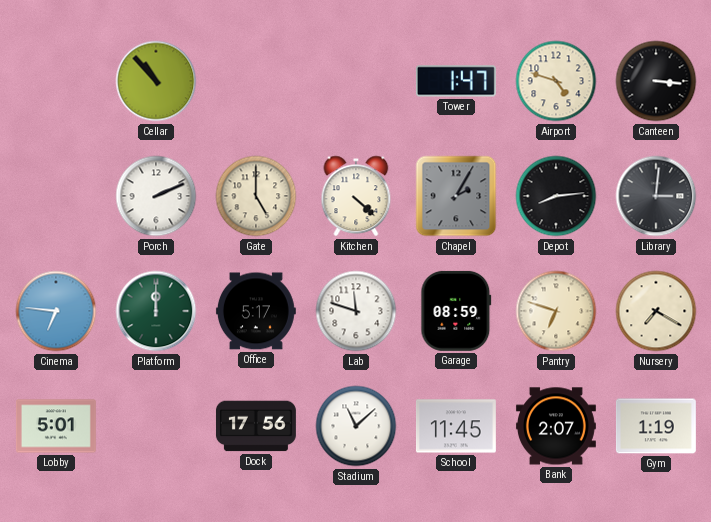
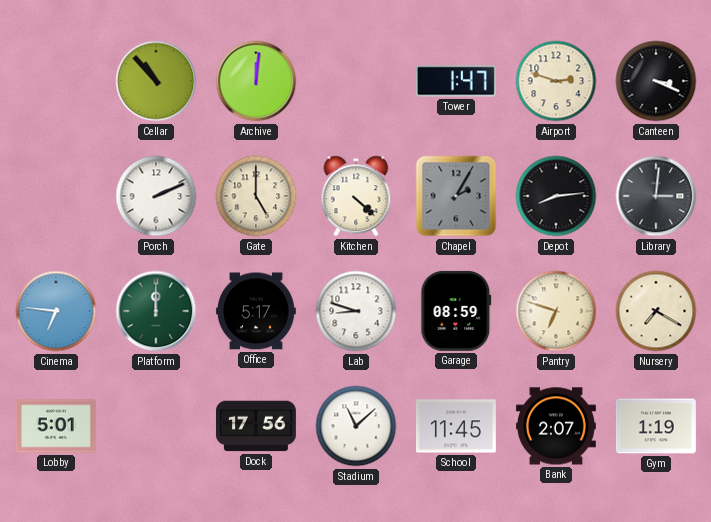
Archive: none -> 12:01
Airport: 4:48 -> 2:48
Canteen: 3:16 -> 3:19
Lab: 11:48 -> 8:48
